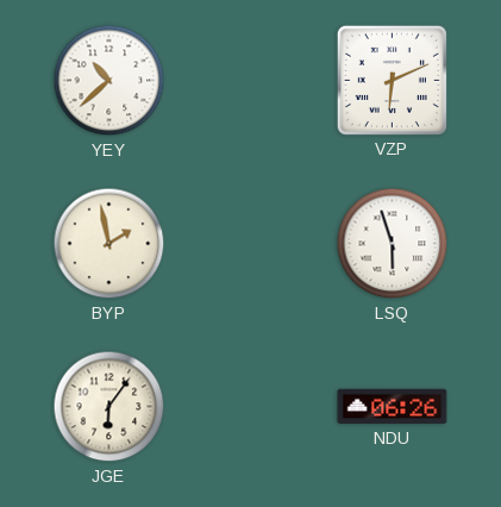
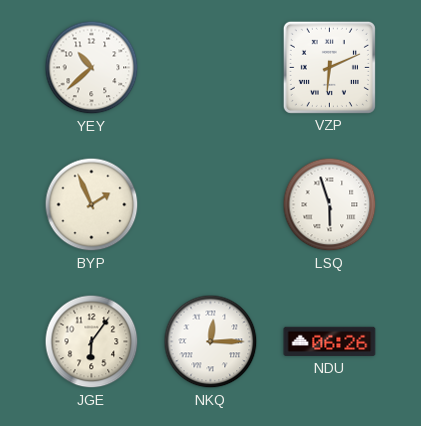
BYP: 1:58 -> 1:56
NKQ: none -> 12:15
